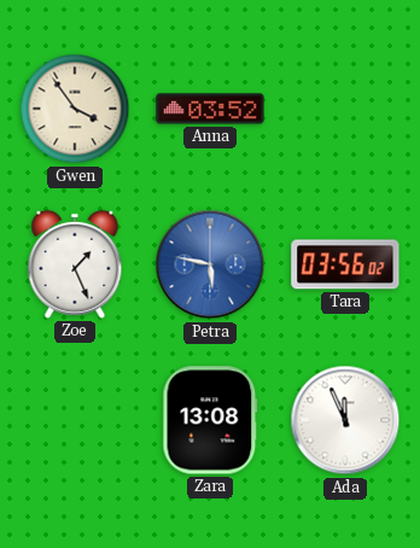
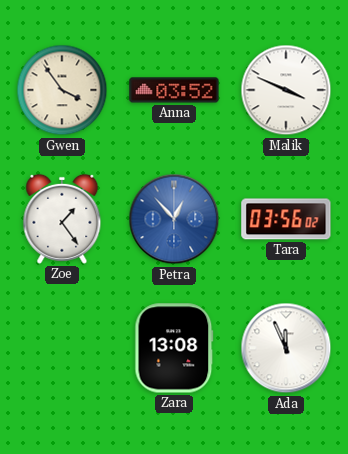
Malik: none -> 3:49
Zoe: 1:26 -> 1:24
Petra: 5:47 -> 12:53
